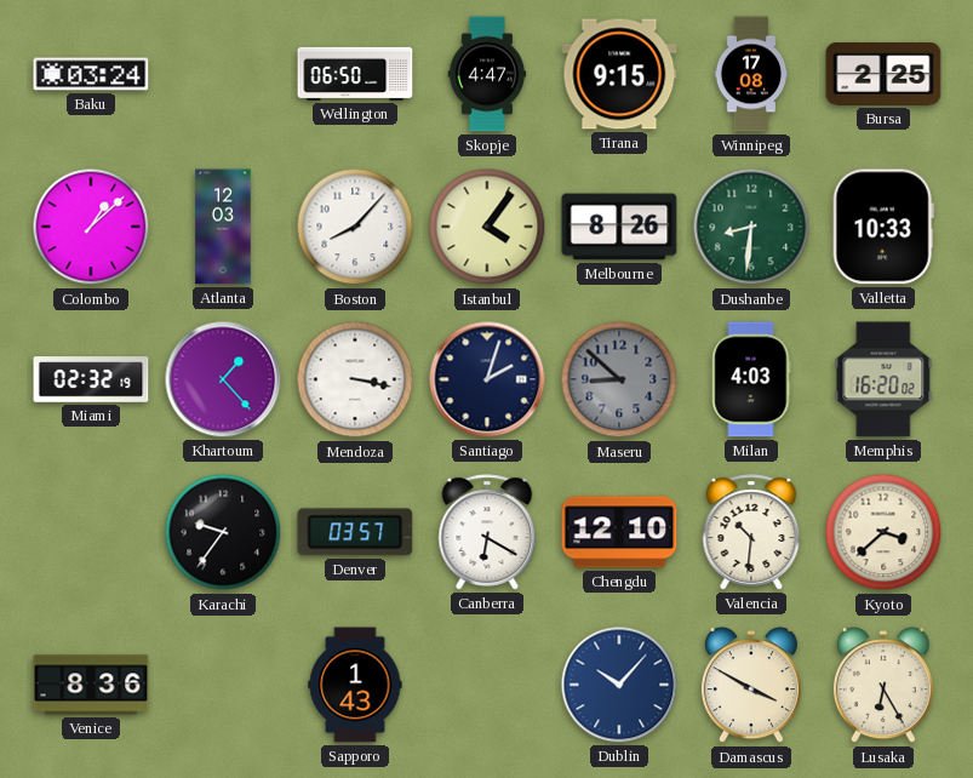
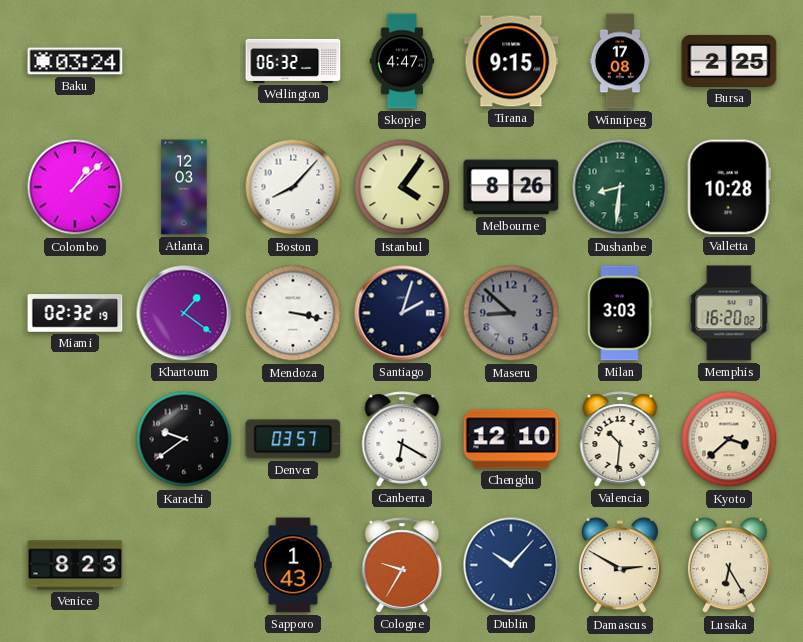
Wellington: 06:50 -> 06:32
Valletta: 10:33 -> 10:28
Khartoum: 1:23 -> 1:21
Milan: 4:03 -> 3:03
Karachi: 9:36 -> 9:39
Venice: 8:36 -> 8:23
Cologne: none -> 9:35
Damascus: 3:50 -> 2:50
